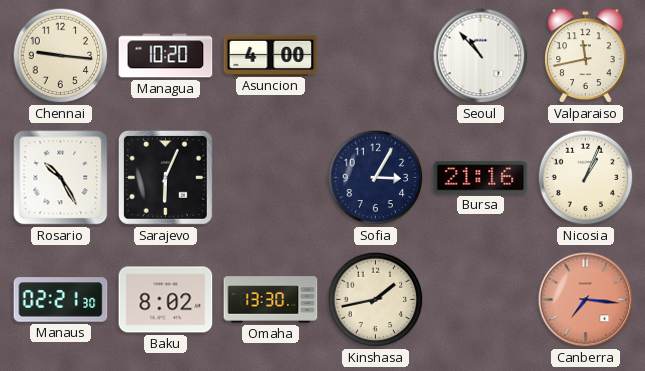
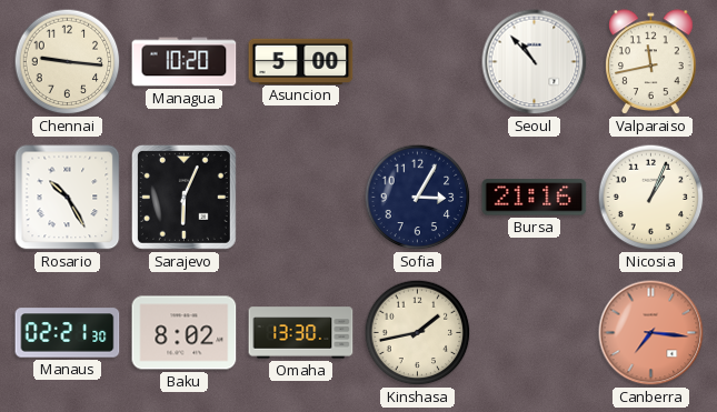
Asuncion: 4:00 -> 5:00
